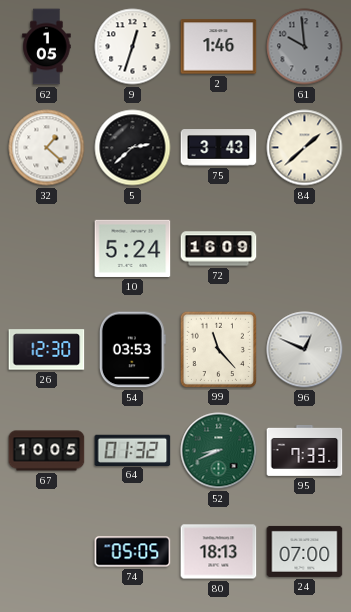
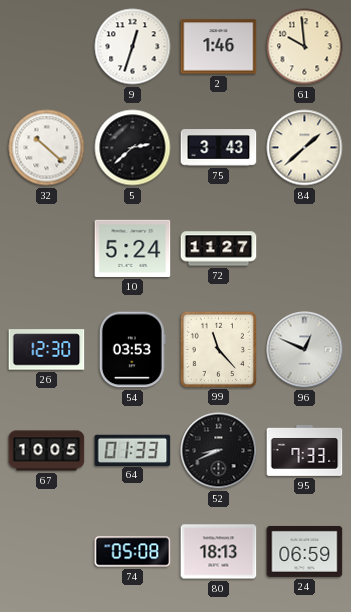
62: 1:05 -> none
61 dial: grey -> cream
32: 1:22 -> 10:22
72: 16:09 -> 11:27
64: 01:32 -> 01:33
52 dial: green -> black
74: 05:05 -> 05:08
24: 07:00 -> 06:59
